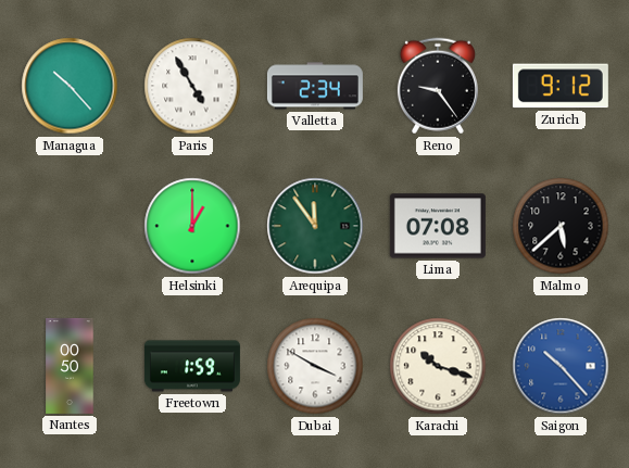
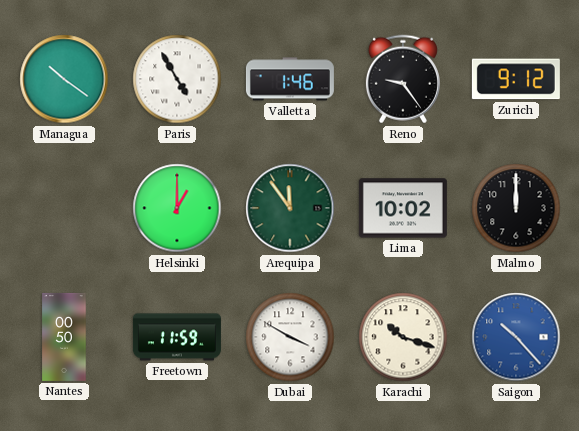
Managua: 10:23 -> 10:21
Valletta: 2:34 -> 1:46
Lima: 07:08 -> 10:02
Malmo: 5:38 -> 12:00
Freetown: 1:59 -> 11:59
